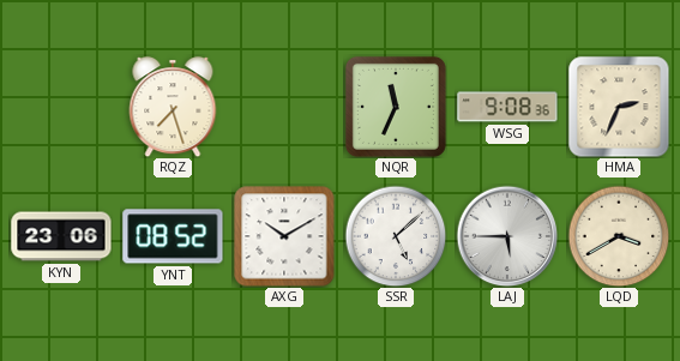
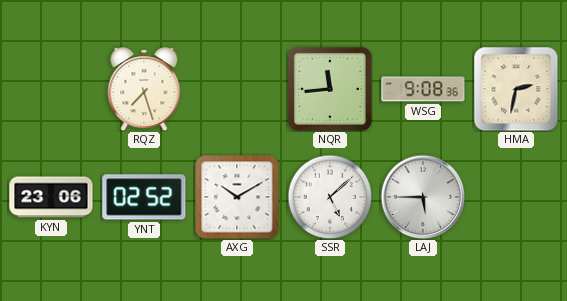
NQR: 11:34 -> 11:44
HMA: 2:34 -> 2:32
YNT: 08:52 -> 02:52
LQD: 3:40 -> none
